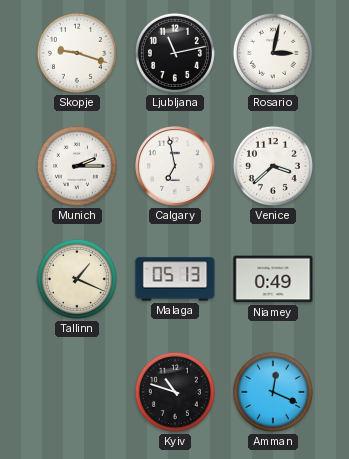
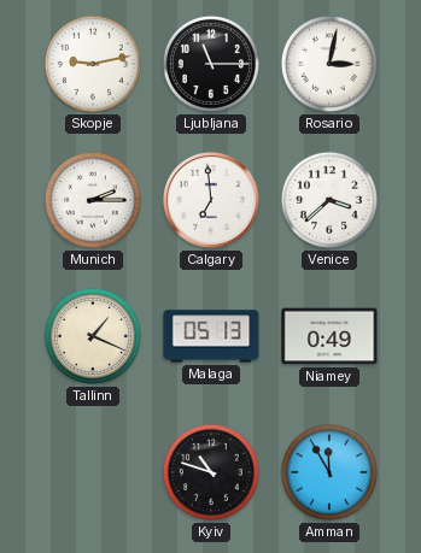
Skopje: 9:18 -> 9:13
Ljubljana: 11:13 -> 11:15
Calgary: 6:58 -> 6:59
Amman: 12:19 -> 11:55
